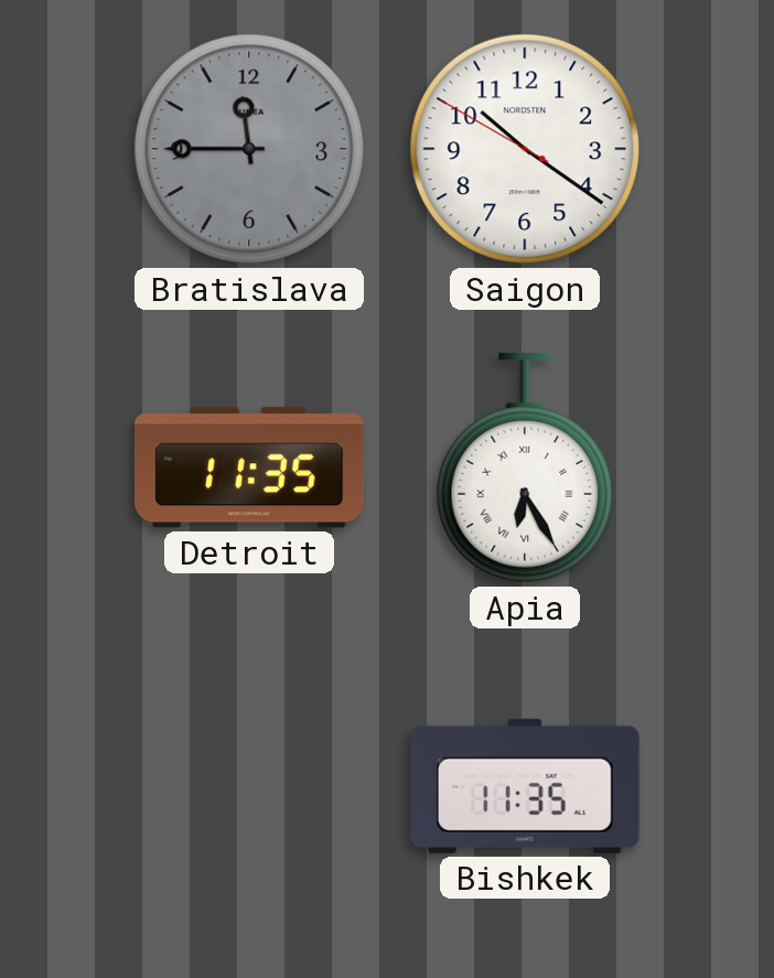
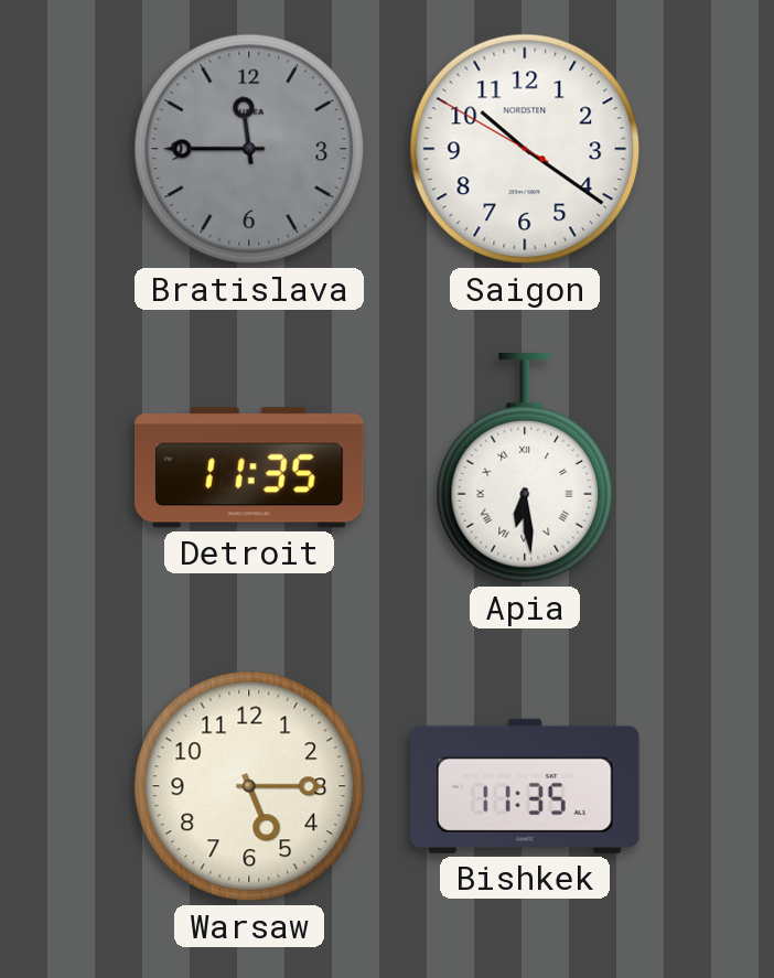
Apia: 6:25 -> 6:29
Warsaw: none -> 5:15
